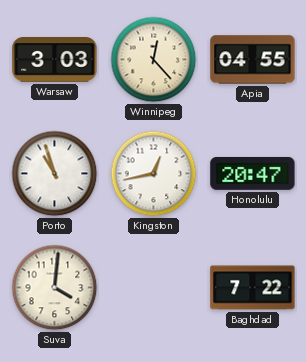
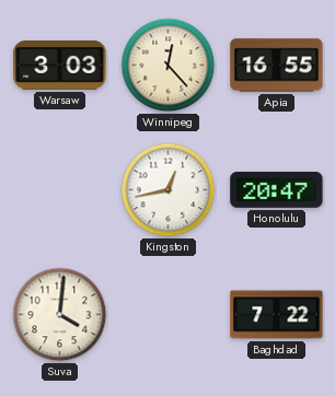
Apia: 04:55 -> 16:55
Porto: 10:57 -> none
